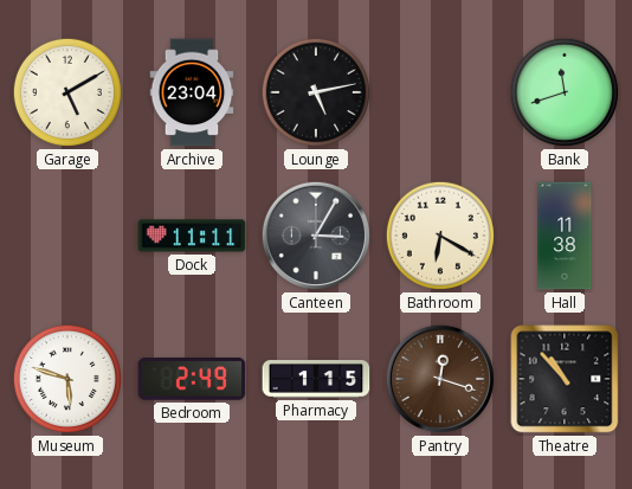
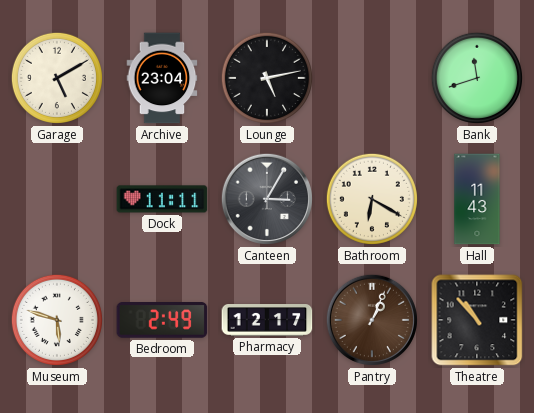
Hall: 11:38 -> 11:43
Pharmacy: 1:15 -> 12:17
Pantry: 12:18 -> 1:04
